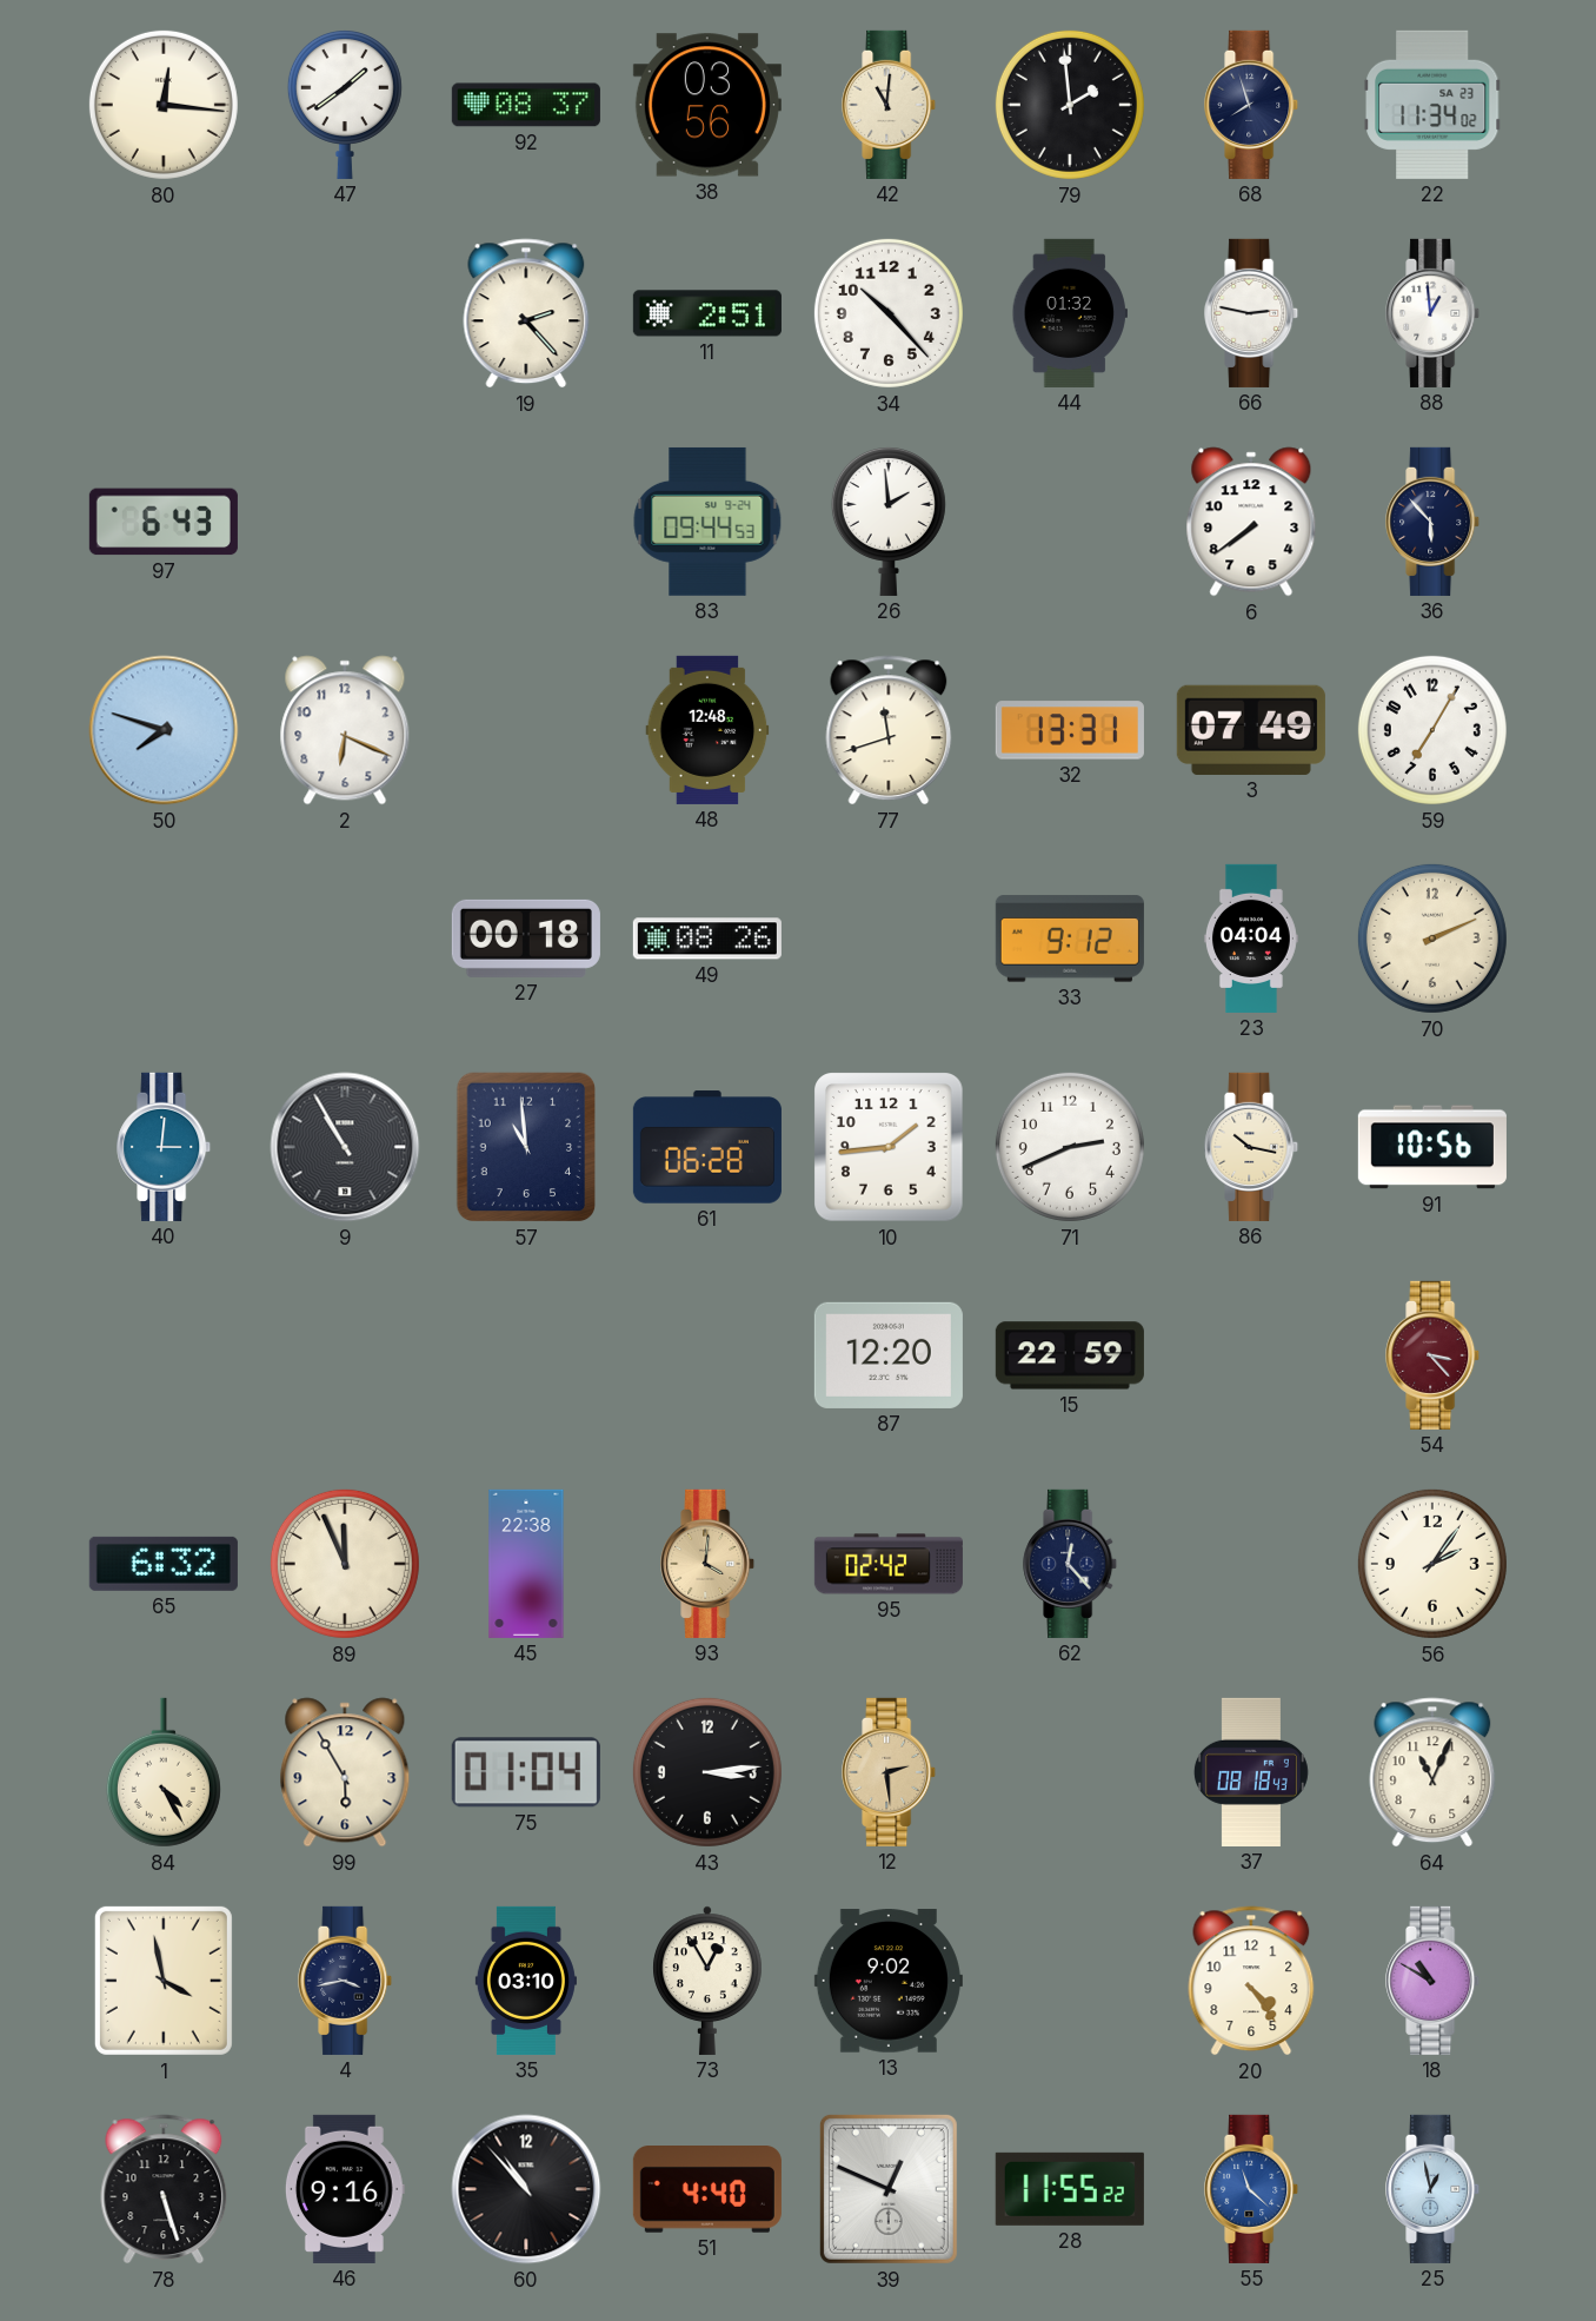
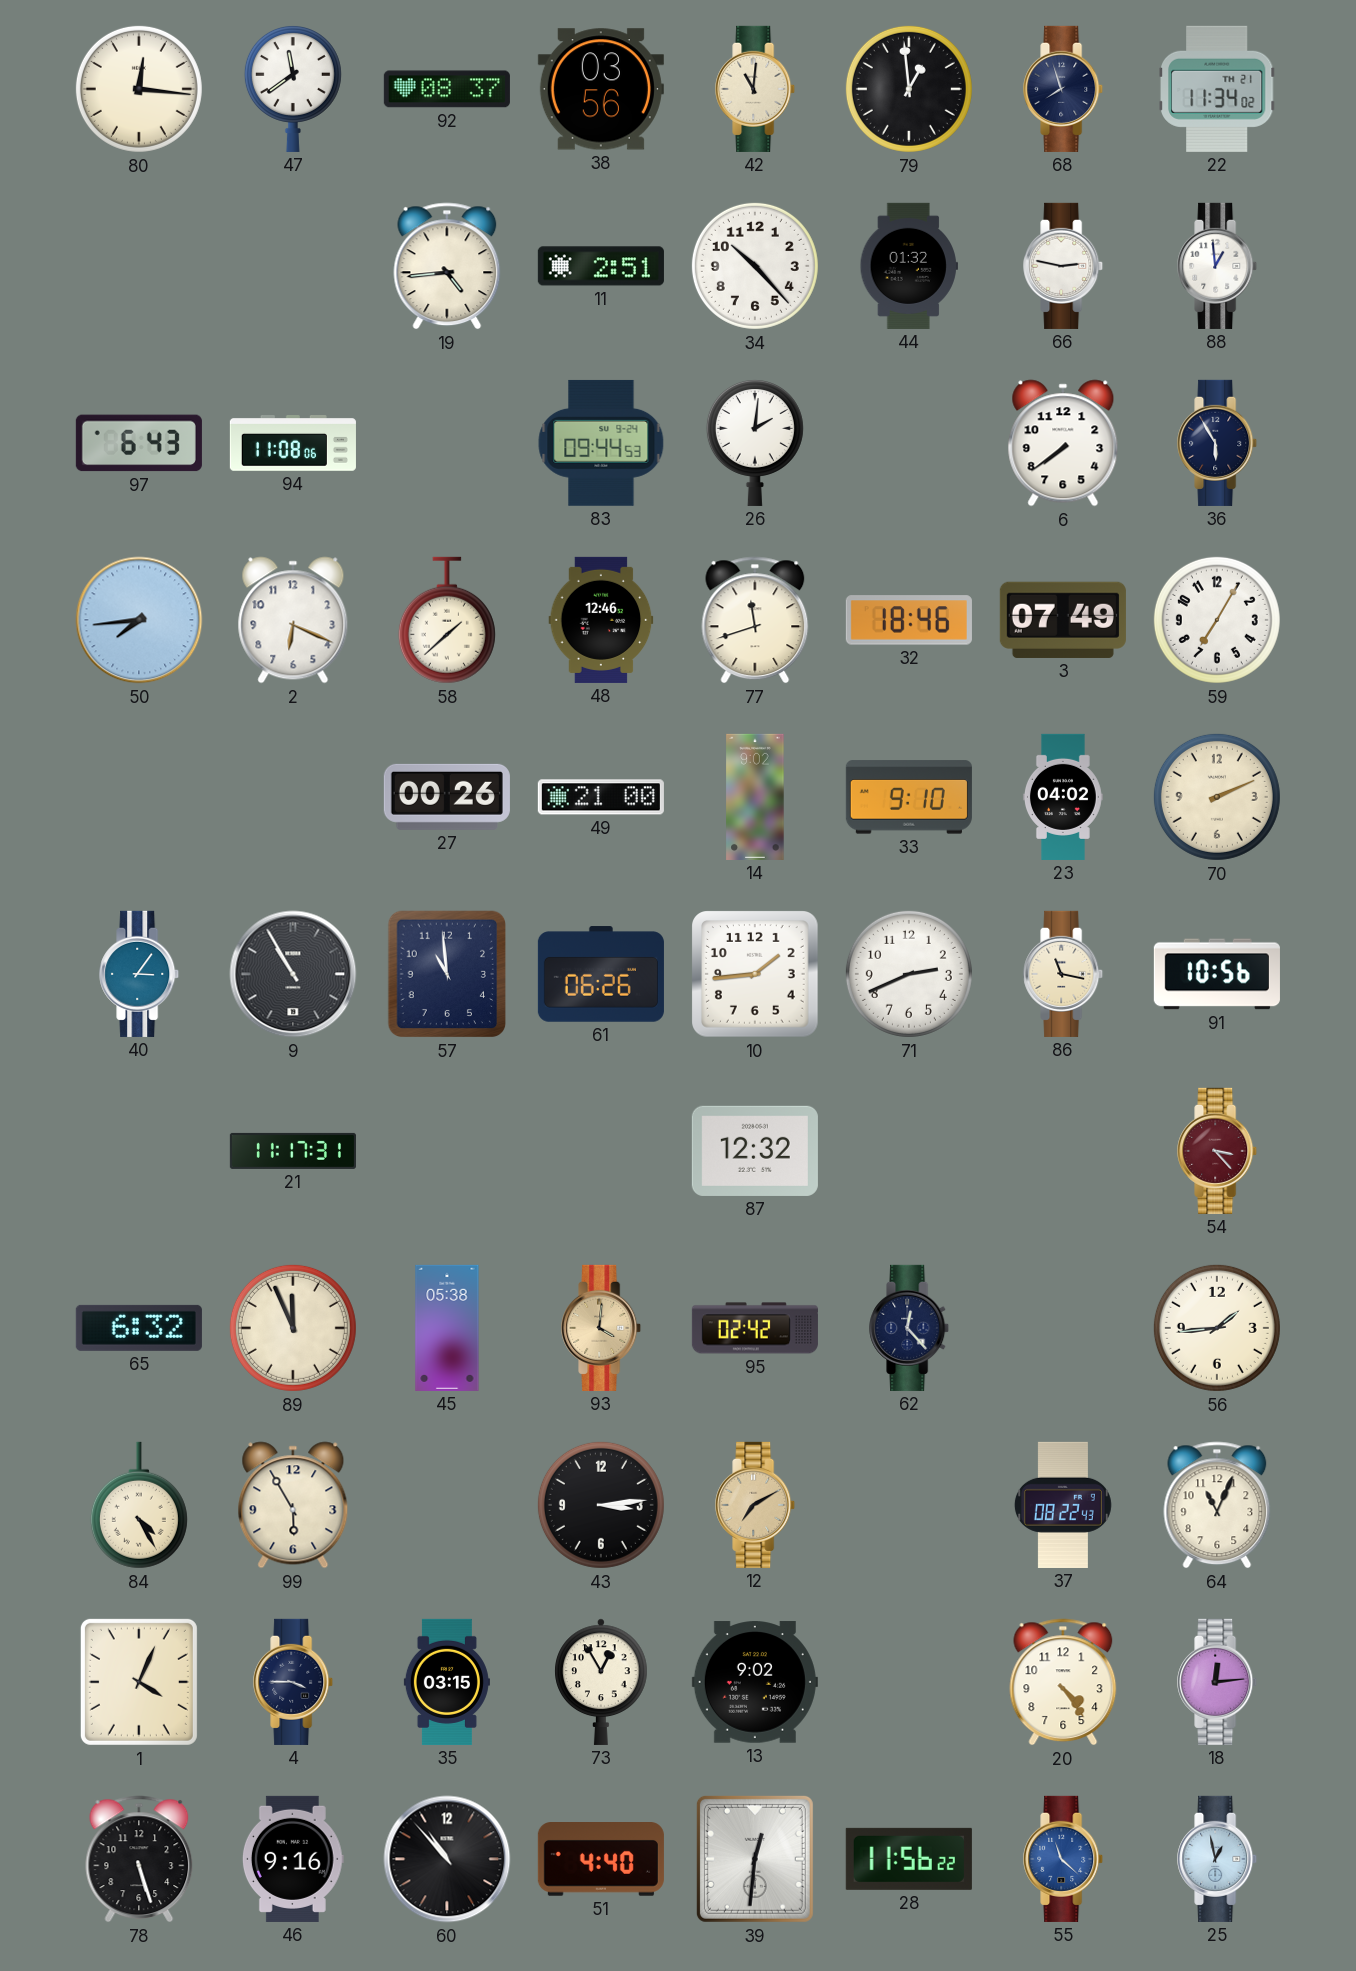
47: 1:39 -> 11:39
79: 1:59 -> 12:59
22 date: SA 23 -> TH 21
19: 2:23 -> 4:44
94: none -> 11:08
26: 1:59 -> 2:01
36: 5:53 -> 5:55
50: 7:48 -> 7:44
58: none -> 1:38
48: 12:48 -> 12:46
32: 13:31 -> 18:46
27: 00:18 -> 00:26
49: 08:26 -> 21:00
14: none -> 9:02
33: 9:12 -> 9:10
23: 04:04 -> 04:02
40: 3:01 -> 3:06
61: 06:28 -> 06:26
86: 10:17 -> 11:17
21: none -> 11:17
87: 12:20 -> 12:32
15: 22:59 -> none
45: 22:38 -> 05:38
56: 2:06 -> 1:44
75: 01:04 -> none
12: 2:29 -> 7:10
37: 08:18 -> 08:22
1: 3:58 -> 4:04
4: 3:43 -> 3:45
35: 03:10 -> 03:15
18: 10:50 -> 12:14
39: 12:49 -> 12:31
28: 11:55 -> 11:56
